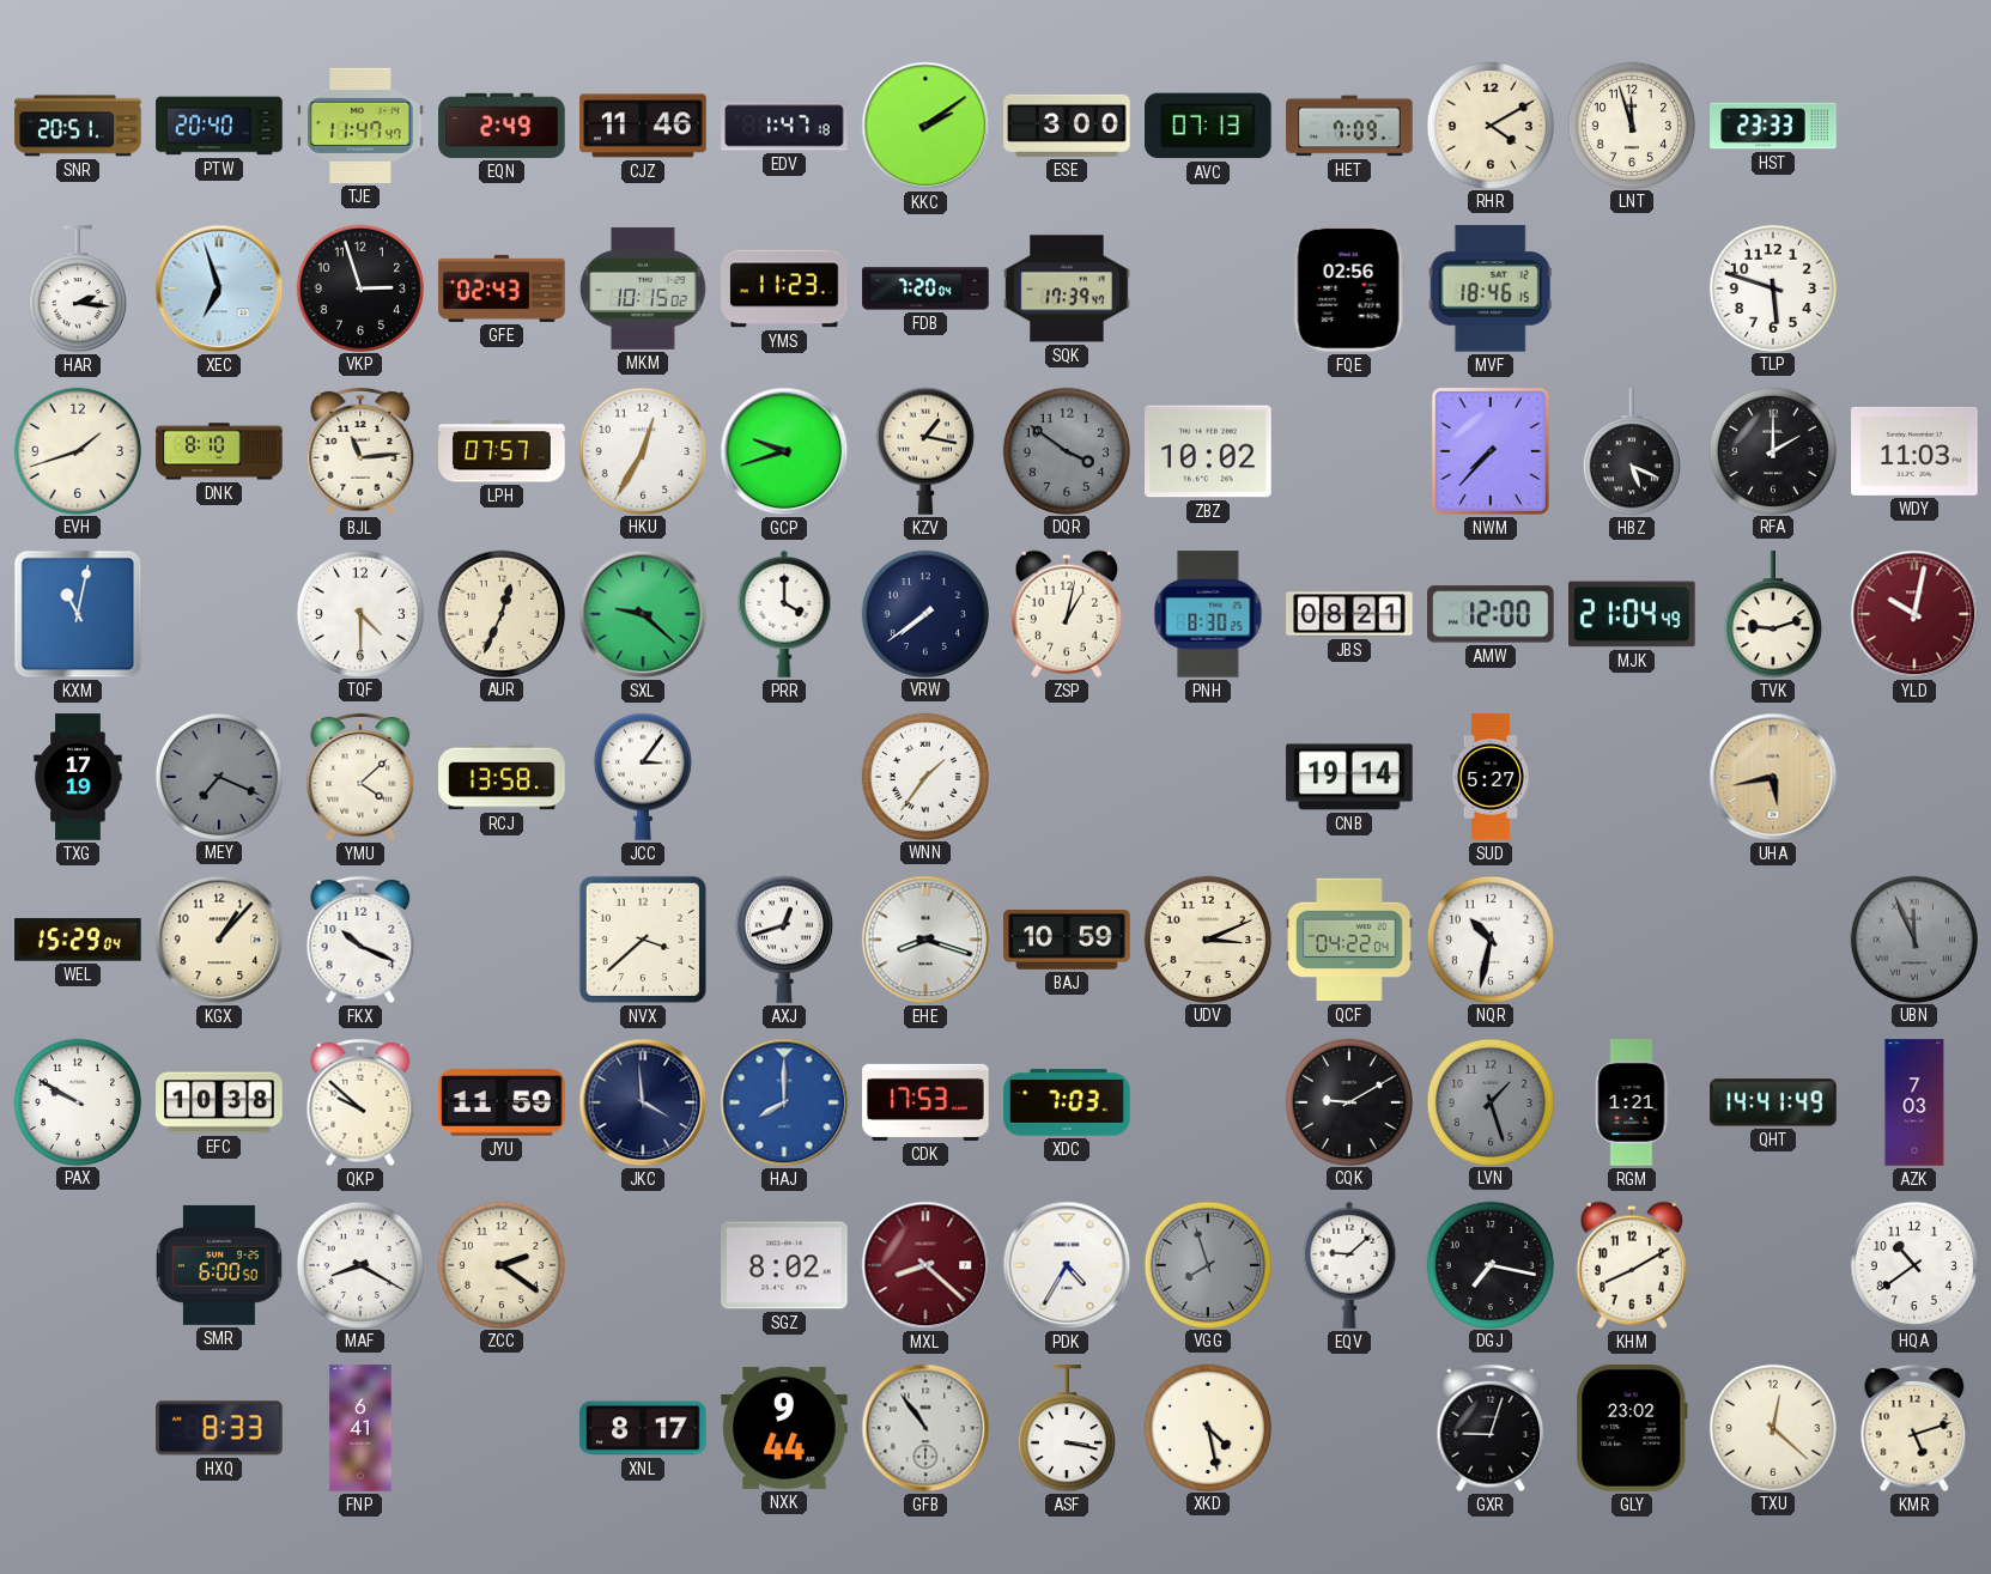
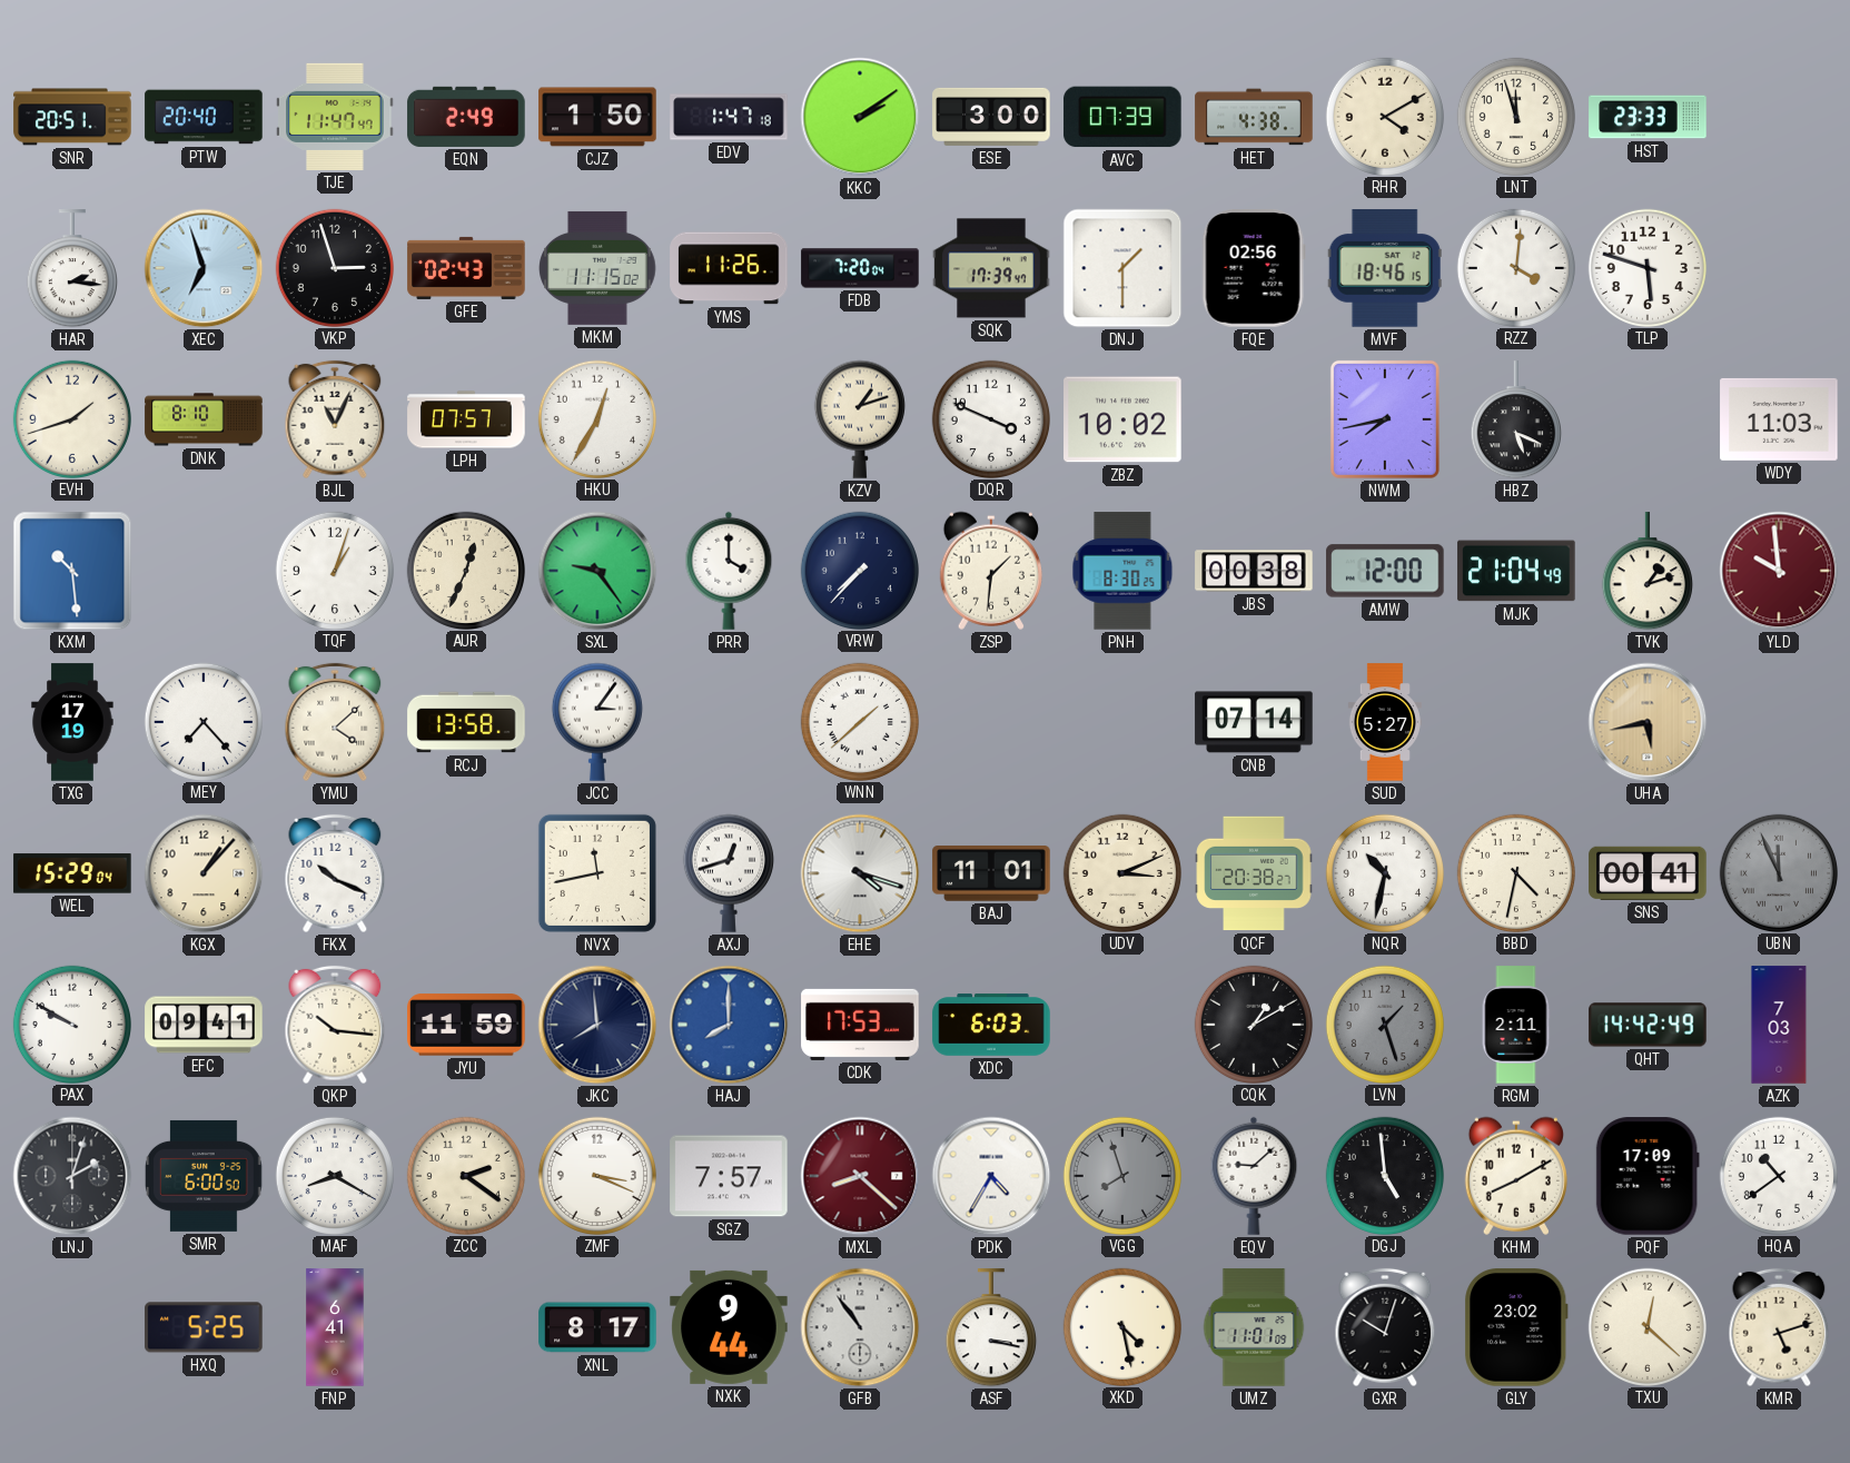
CJZ: 11:46 -> 1:50
AVC: 07:13 -> 07:39
HET: 7:09 -> 4:38
MKM: 10:15 -> 11:15
YMS: 11:23 -> 11:26
DNJ: none -> 1:30
RZZ: none -> 4:01
BJL: 11:14 -> 11:04
GCP: 9:42 -> none
KZV: 1:17 -> 1:12
DQR: 3:51 -> 3:49
DQR dial: grey -> white
NWM: 7:37 -> 7:43
RFA: 2:00 -> none
KXM: 11:02 -> 10:29
TQF: 4:30 -> 1:03
SXL: 9:22 -> 9:24
VRW: 7:39 -> 7:37
ZSP: 1:02 -> 1:31
JBS: 08:21 -> 00:38
TVK: 9:12 -> 1:12
YLD: 10:02 -> 9:59
MEY: 7:19 -> 7:23
MEY dial: grey -> white
WNN: 1:36 -> 1:38
CNB: 19:14 -> 07:14
NVX: 3:38 -> 11:43
EHE: 8:18 -> 4:18
BAJ: 10:59 -> 11:01
QCF: 04:22 -> 20:38
BBD: none -> 4:32
SNS: none -> 00:41
EFC: 10:38 -> 09:41
QKP: 9:52 -> 10:16
JKC: 3:59 -> 7:59
XDC: 7:03 -> 6:03
CQK: 9:10 -> 1:10
RGM: 1:21 -> 2:11
QHT: 14:41 -> 14:42
LNJ: none -> 2:03
ZMF: none -> 3:19
SGZ: 8:02 -> 7:57
DGJ: 7:17 -> 4:59
PQF: none -> 17:09
HXQ: 8:33 -> 5:25
UMZ: none -> 11:01
GXR: 9:03 -> 10:03
